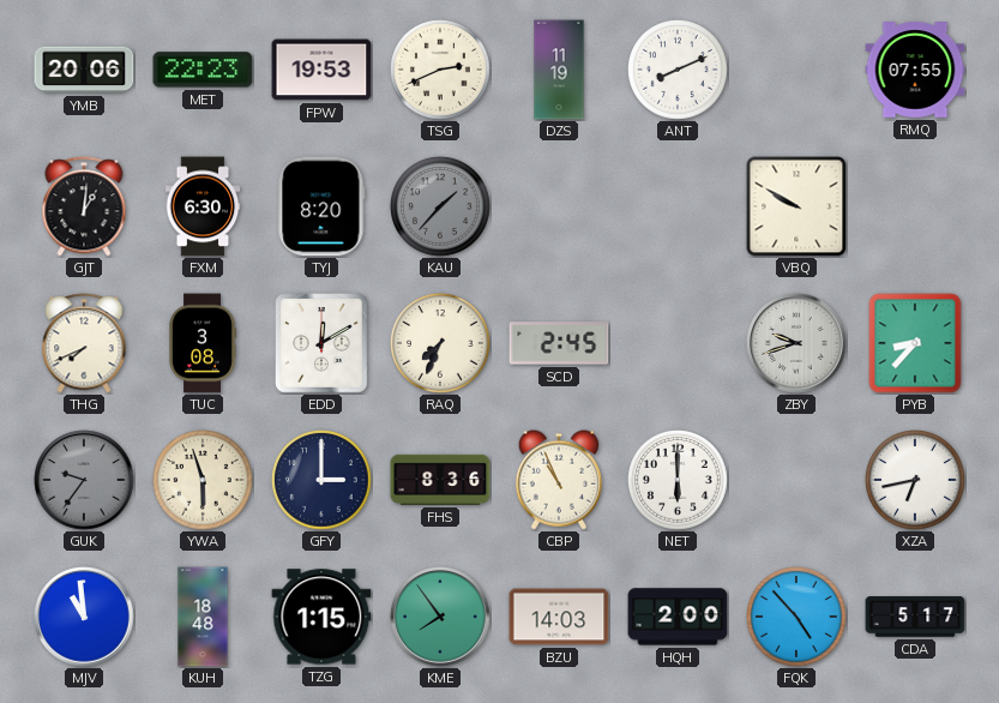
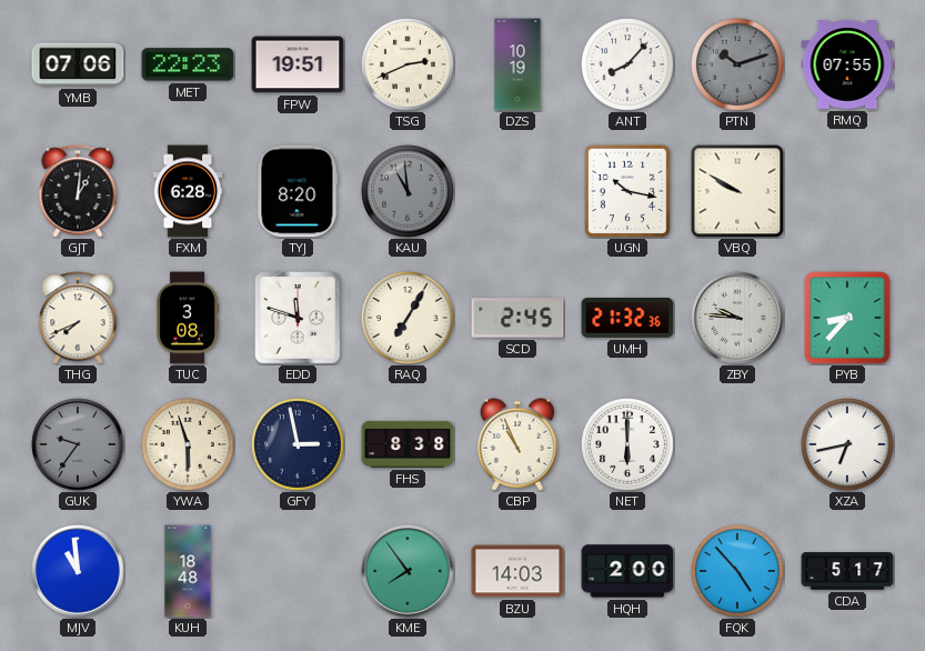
YMB: 20:06 -> 07:06
FPW: 19:53 -> 19:51
DZS: 11:19 -> 10:19
ANT: 8:11 -> 8:07
PTN: none -> 10:12
FXM: 6:30 -> 6:28
KAU: 1:37 -> 10:59
UGN: none -> 10:17
EDD: 12:10 -> 11:48
RAQ: 7:34 -> 7:05
UMH: none -> 21:32
ZBY: 9:42 -> 9:46
GFY: 3:00 -> 2:58
FHS: 8:36 -> 8:38
TZG: 1:15 -> none
